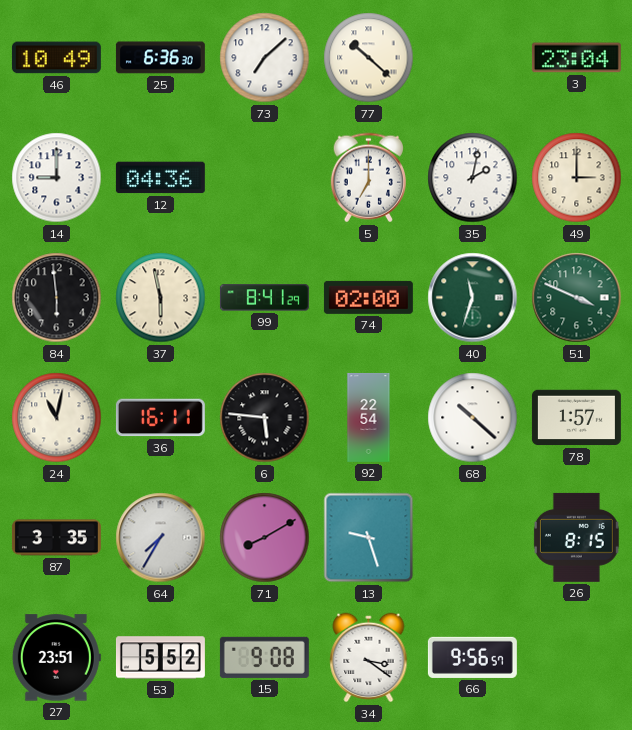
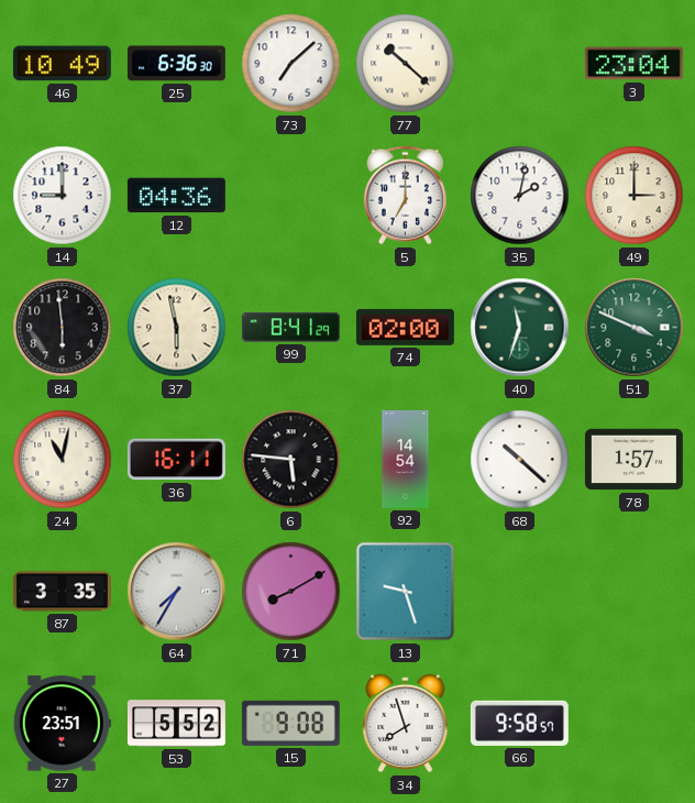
92: 22:54 -> 14:54
26: 8:15 -> none
34: 3:21 -> 7:57
66: 9:56 -> 9:58
